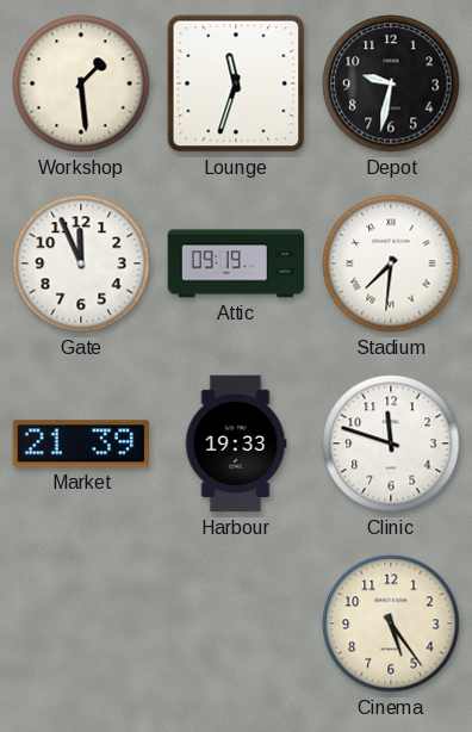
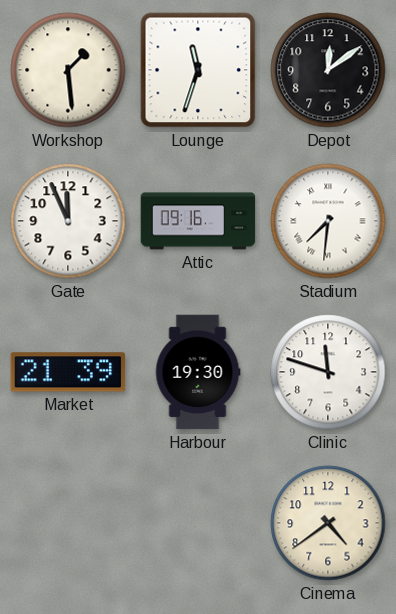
Depot: 9:32 -> 12:09
Attic: 09:19 -> 09:16
Harbour: 19:33 -> 19:30
Cinema: 5:24 -> 4:39
